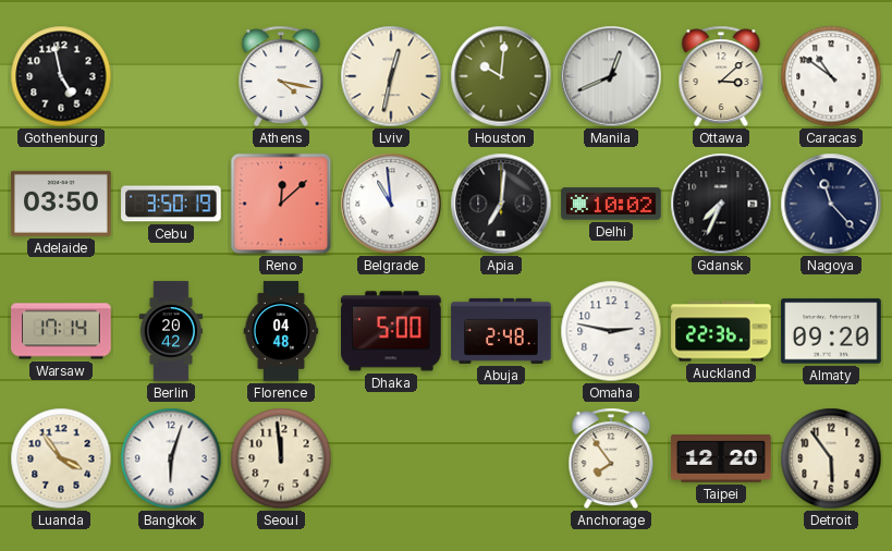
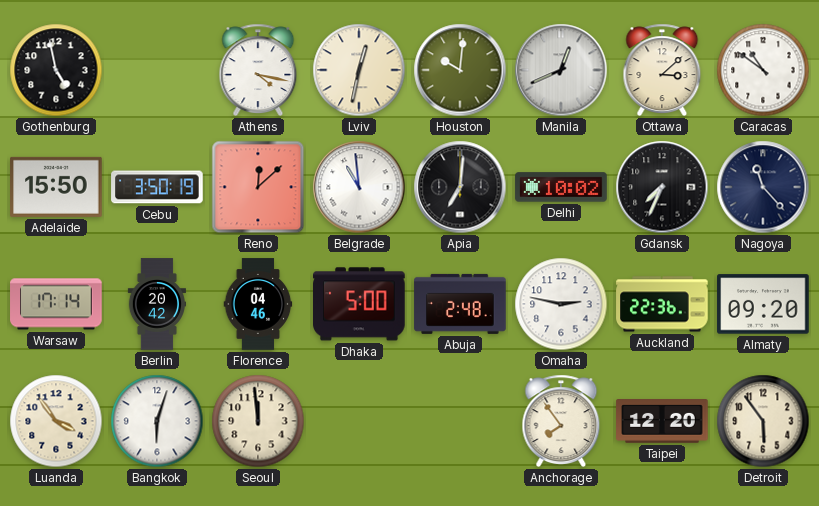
Adelaide: 03:50 -> 15:50
Florence: 04:48 -> 04:46
